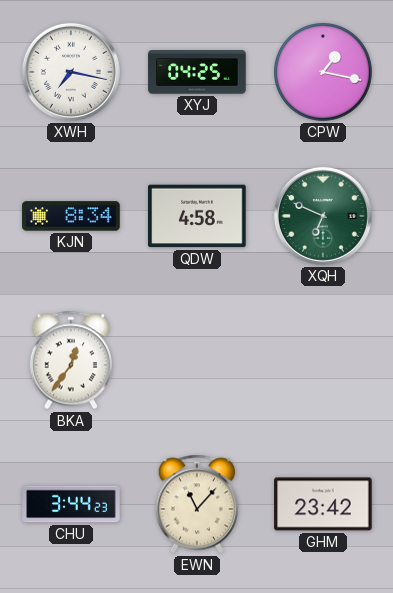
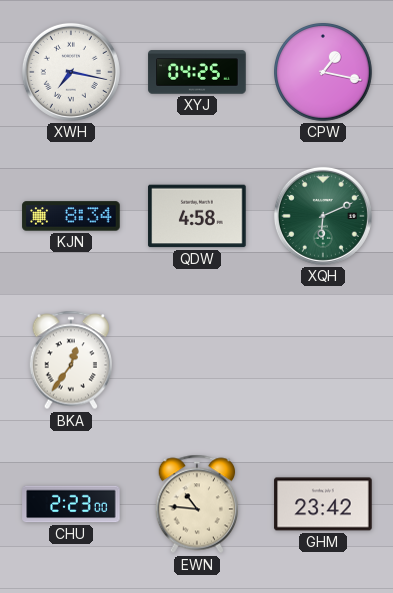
XQH: 6:49 -> 6:11
CHU: 3:44 -> 2:23
EWN: 11:07 -> 10:46
